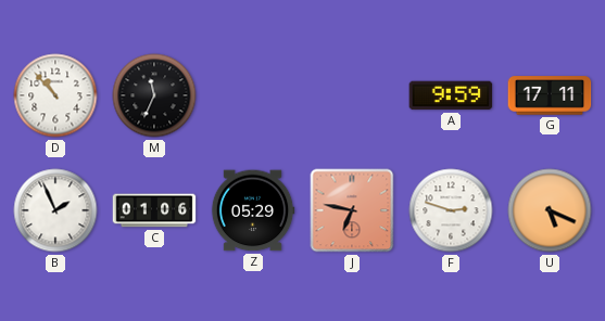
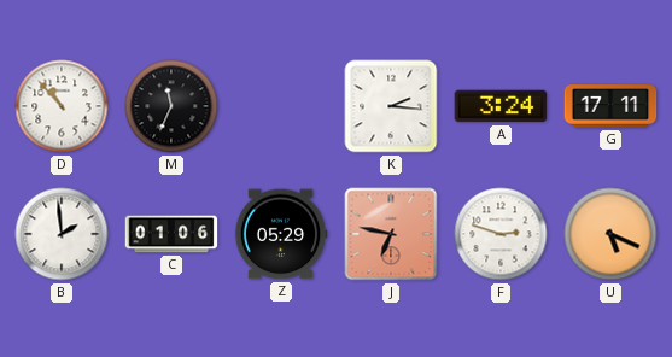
K: none -> 2:16
A: 9:59 -> 3:24
B: 1:56 -> 1:59
